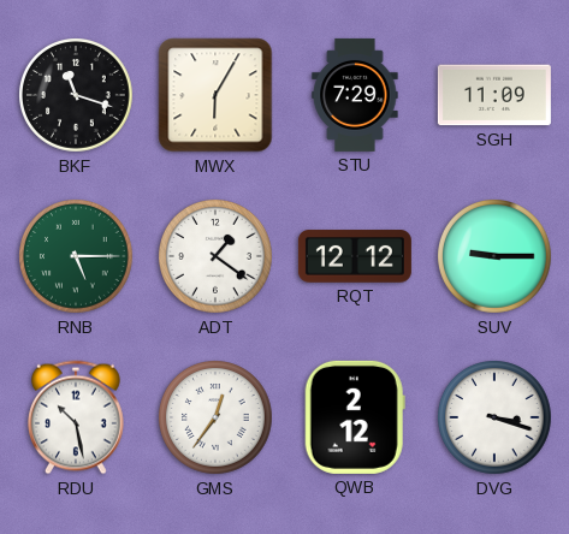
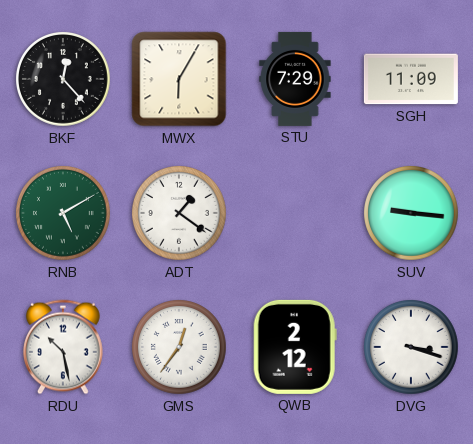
BKF: 11:18 -> 12:23
RNB: 5:15 -> 5:10
RQT: 12:12 -> none
SUV: 9:15 -> 9:16
